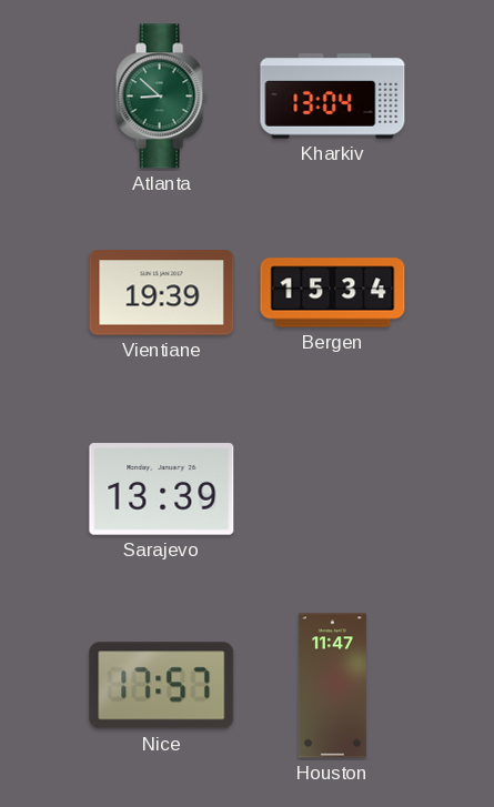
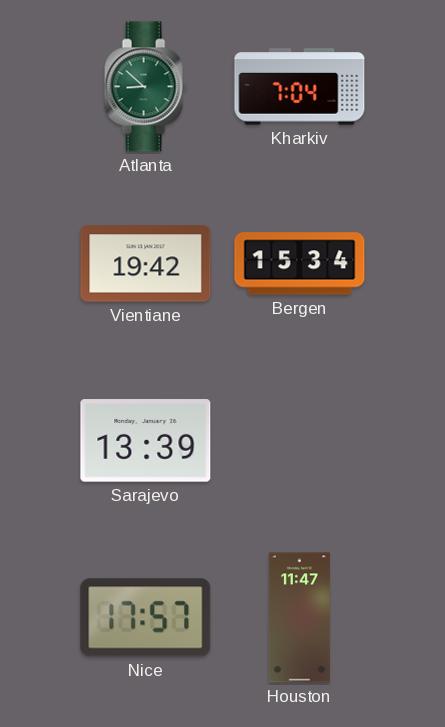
Kharkiv: 13:04 -> 7:04
Vientiane: 19:39 -> 19:42
